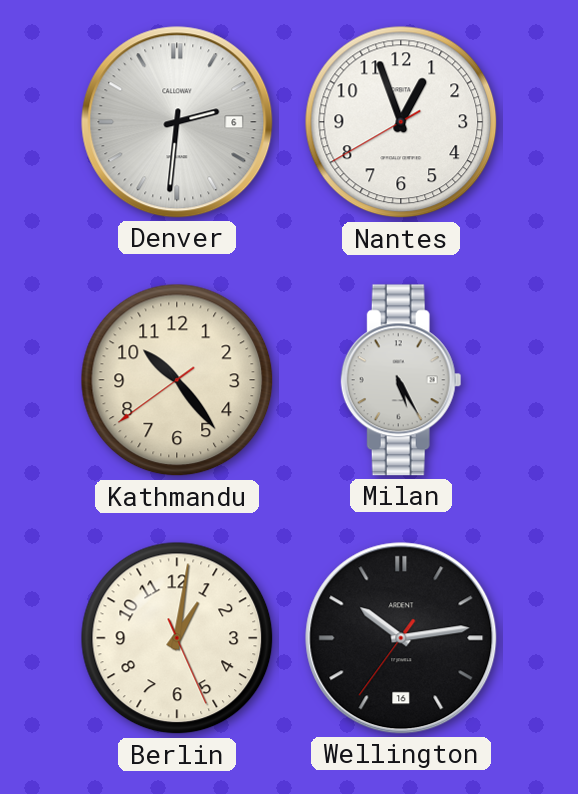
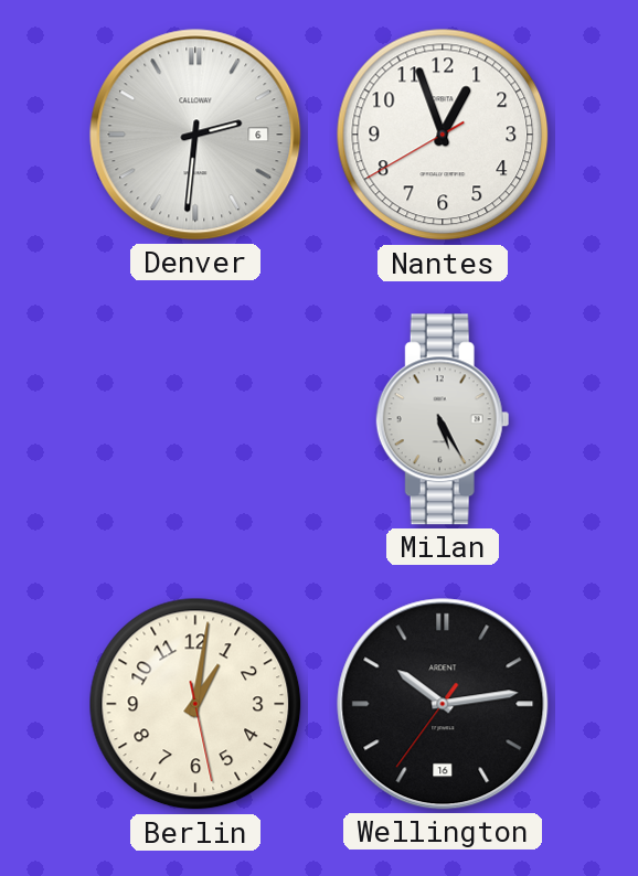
Kathmandu: 10:23 -> none
Berlin: 1:01:26 -> 1:01:28
